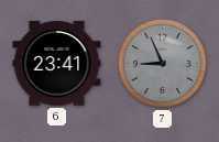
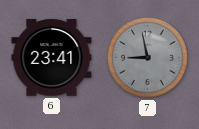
7: 8:56 -> 8:58
